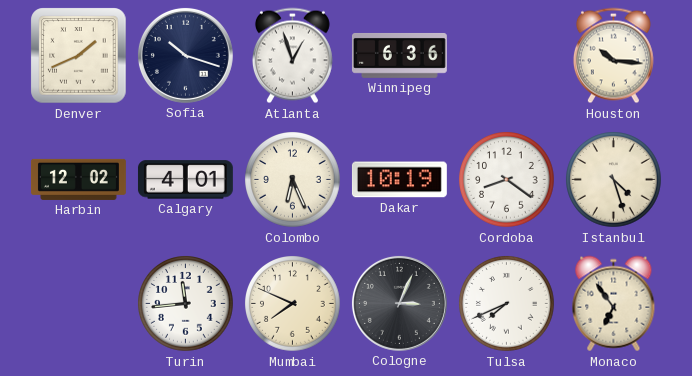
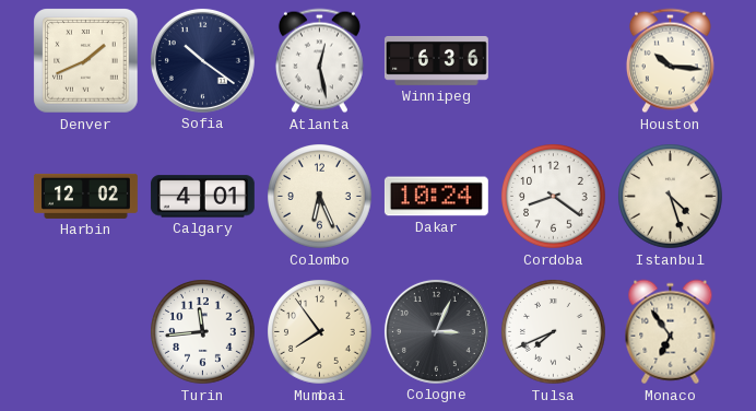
Sofia: 10:18 -> 10:21
Atlanta: 12:57 -> 12:28
Dakar: 10:19 -> 10:24
Mumbai: 7:49 -> 7:54
